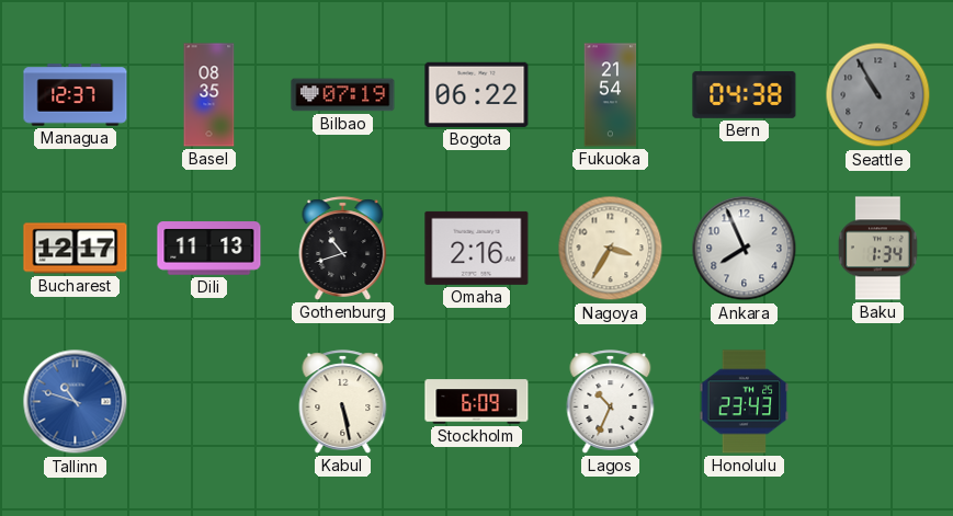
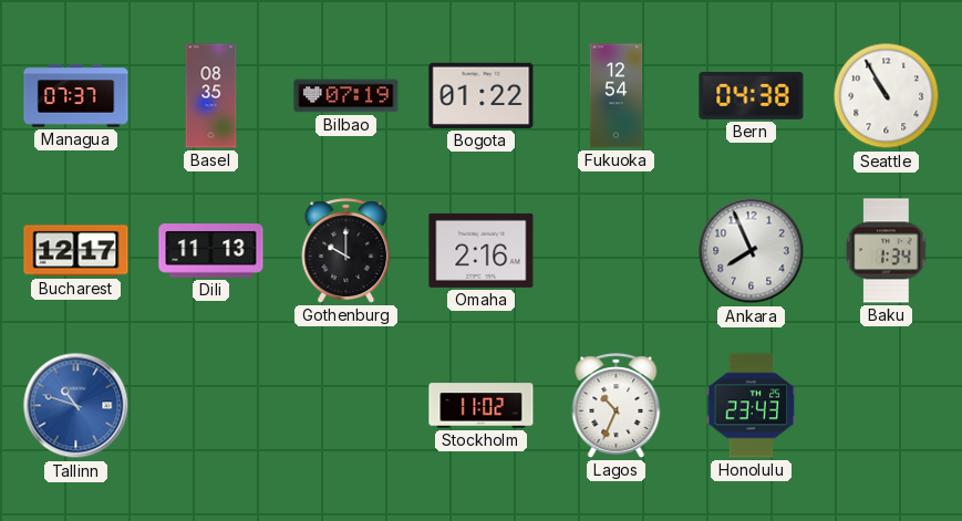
Managua: 12:37 -> 07:37
Bogota: 06:22 -> 01:22
Fukuoka: 21:54 -> 12:54
Seattle dial: grey -> white
Gothenburg: 10:42 -> 10:00
Nagoya: 3:35 -> none
Kabul: 5:28 -> none
Stockholm: 6:09 -> 11:02
